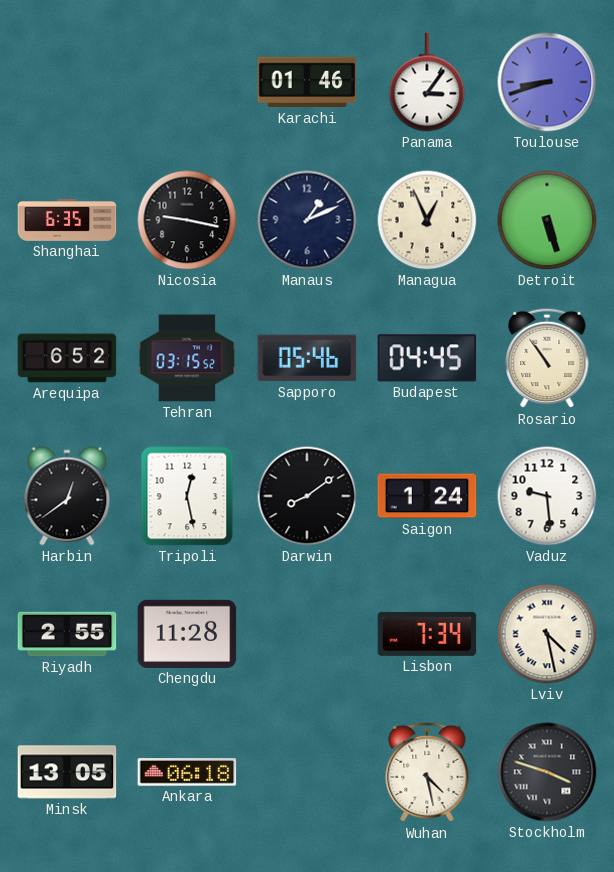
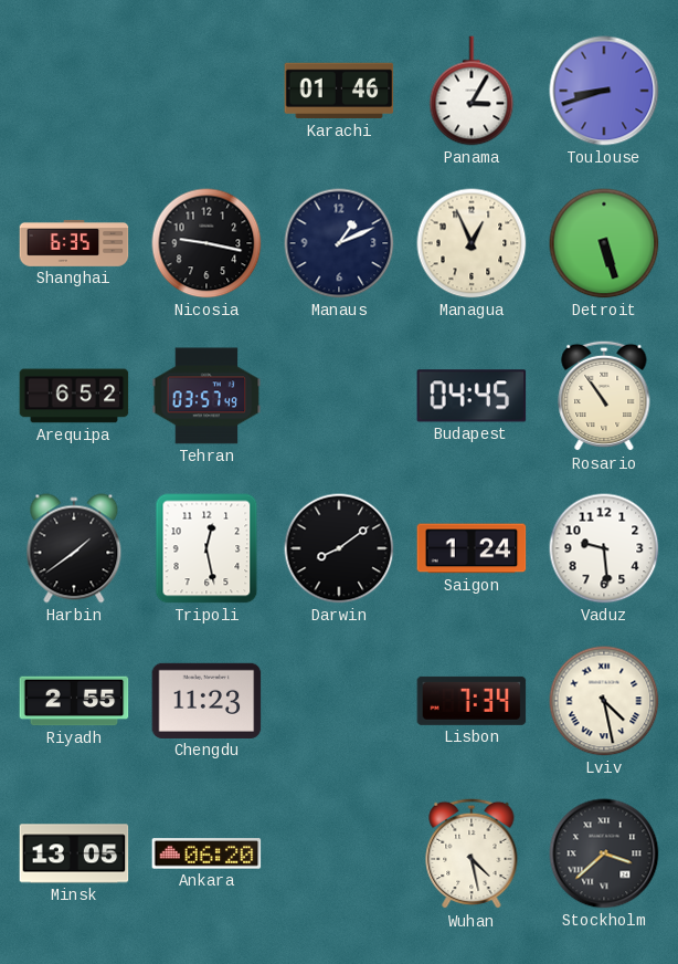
Panama: 3:06 -> 3:05
Tehran: 03:15 -> 03:57
Sapporo: 05:46 -> none
Harbin: 12:39 -> 1:39
Chengdu: 11:28 -> 11:23
Ankara: 06:18 -> 06:20
Stockholm: 3:48 -> 3:38
